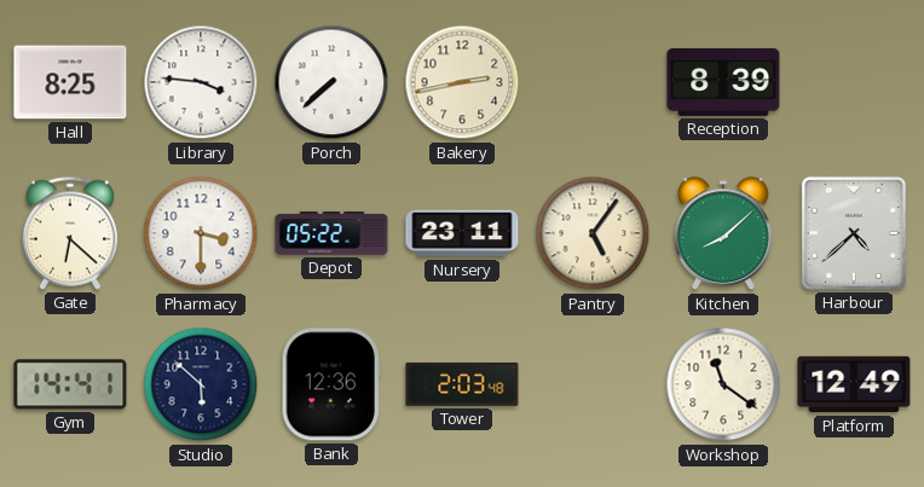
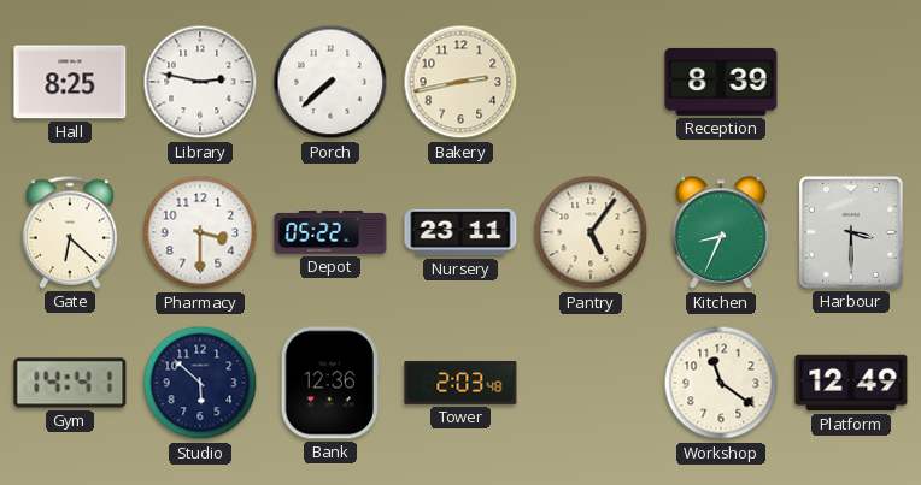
Library: 3:46 -> 2:47
Kitchen: 8:08 -> 8:34
Harbour: 4:38 -> 3:30
